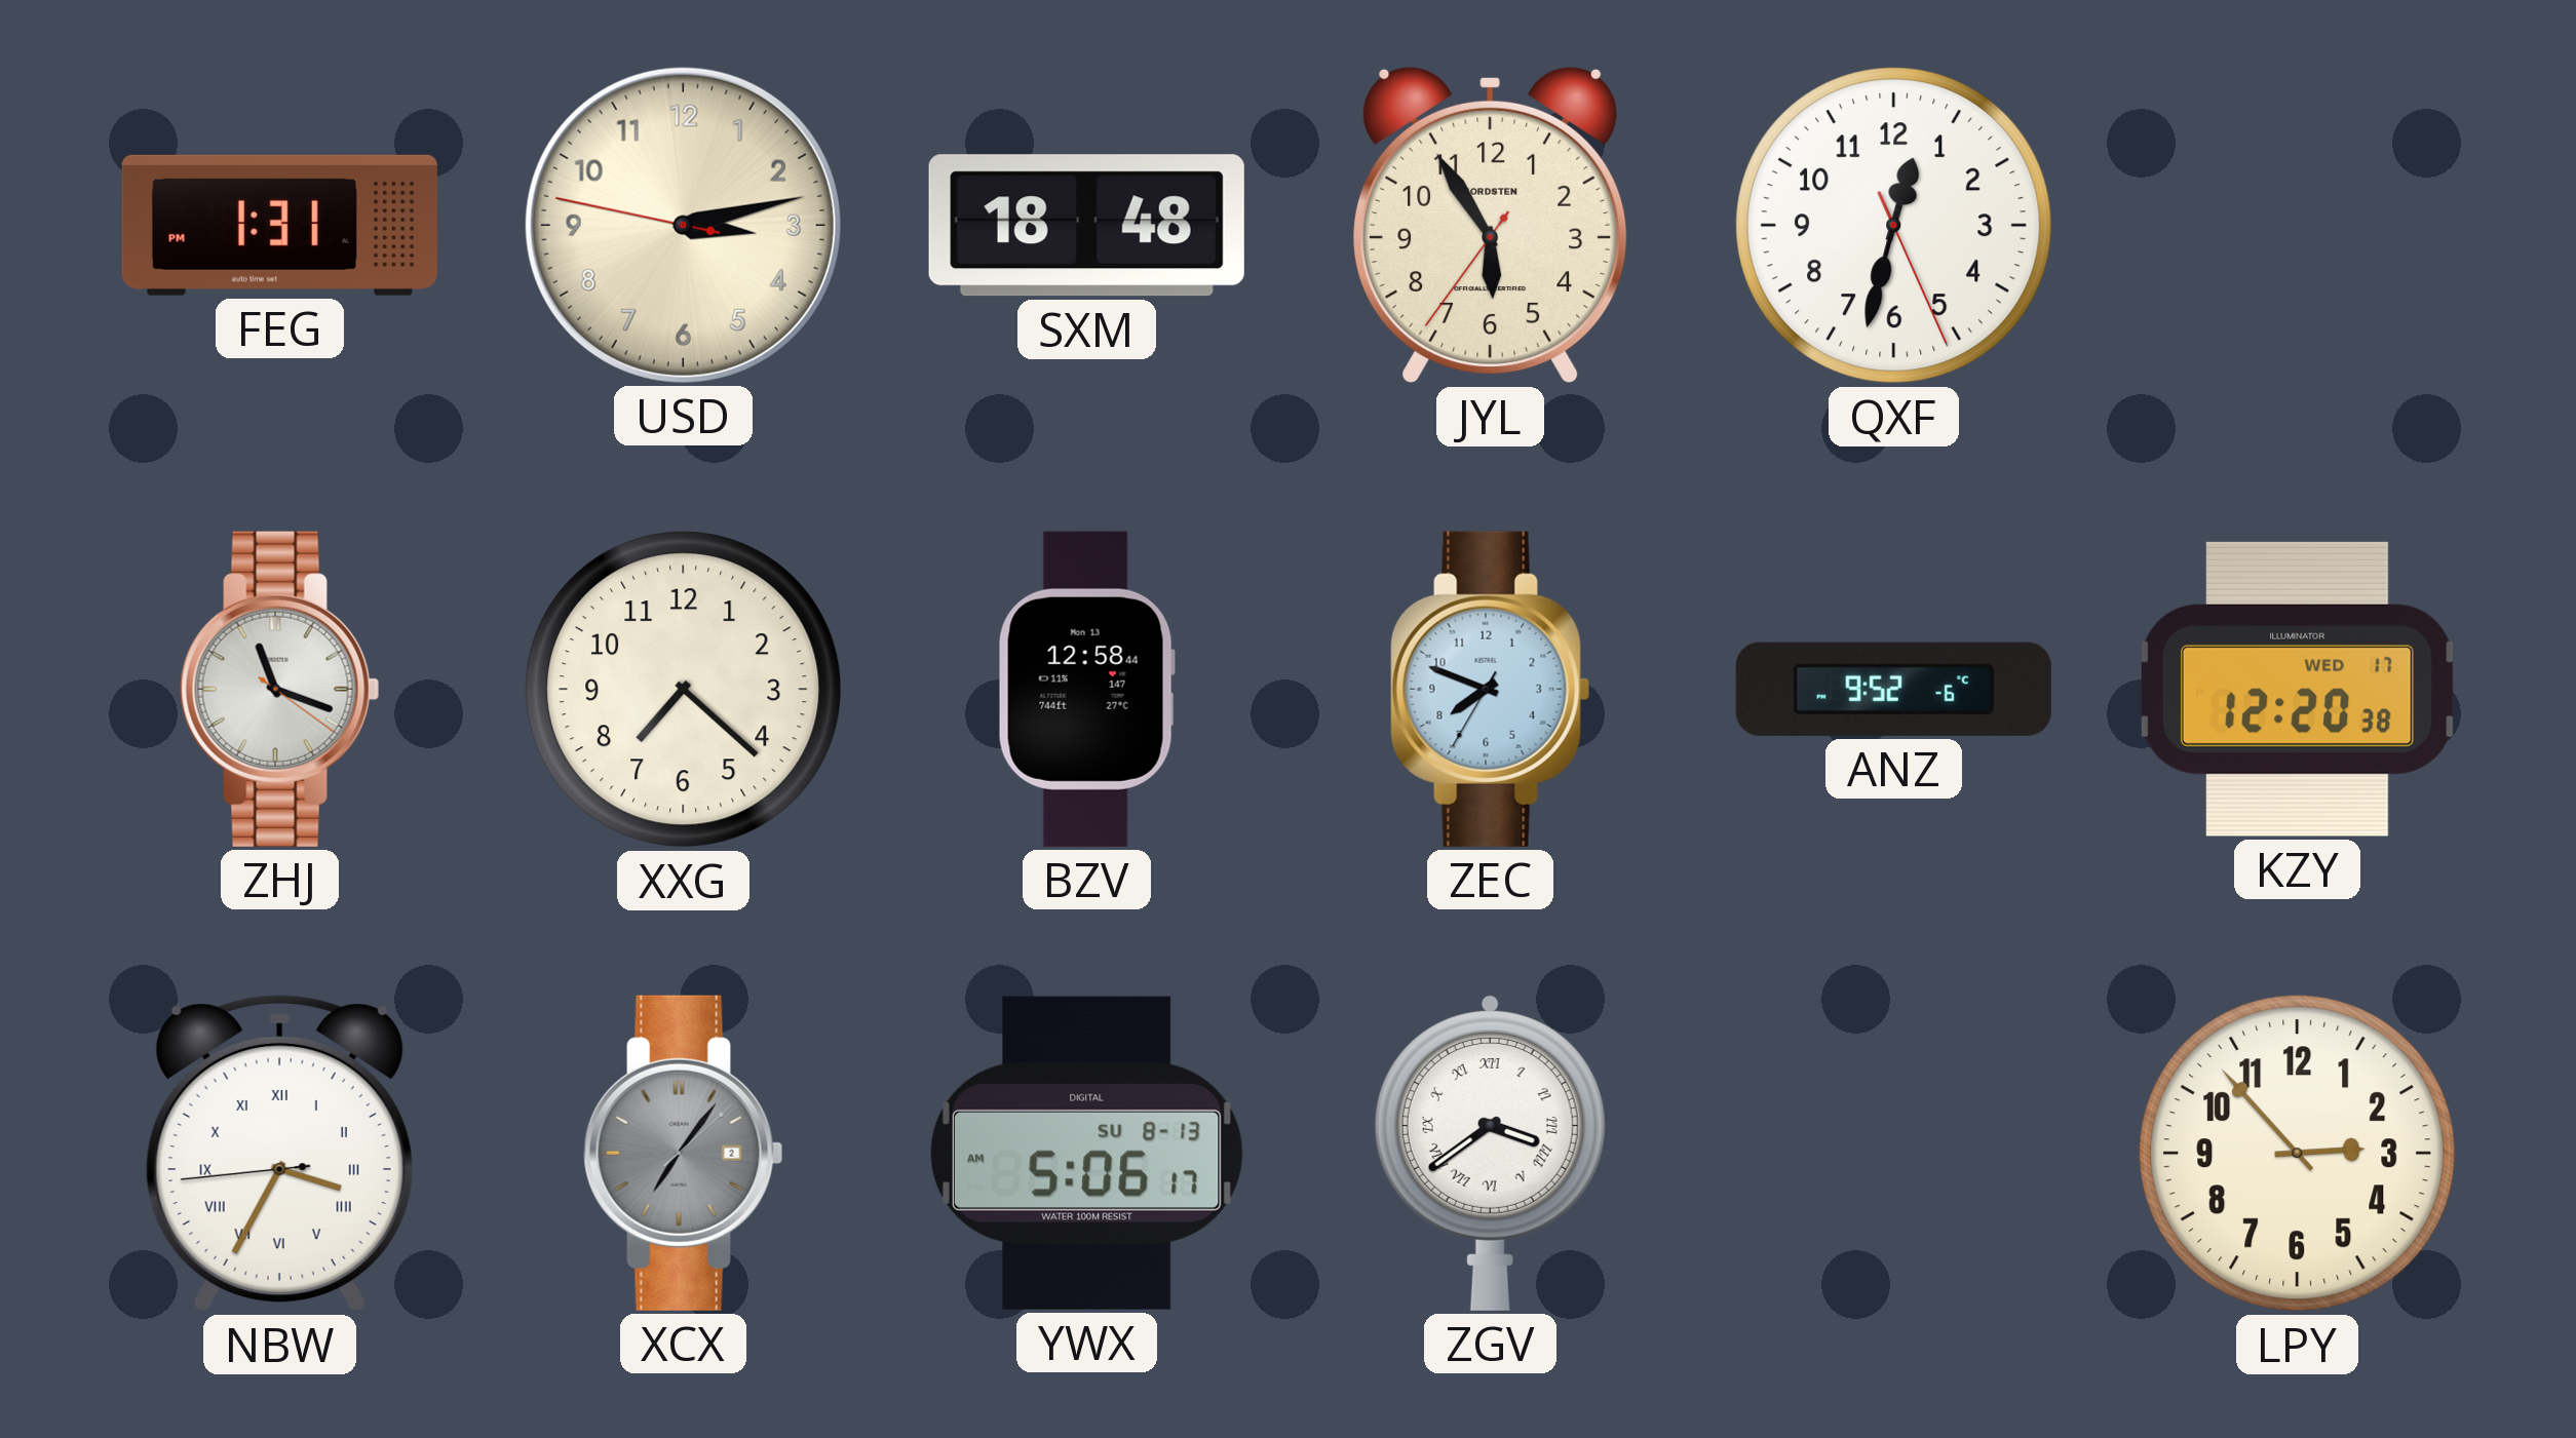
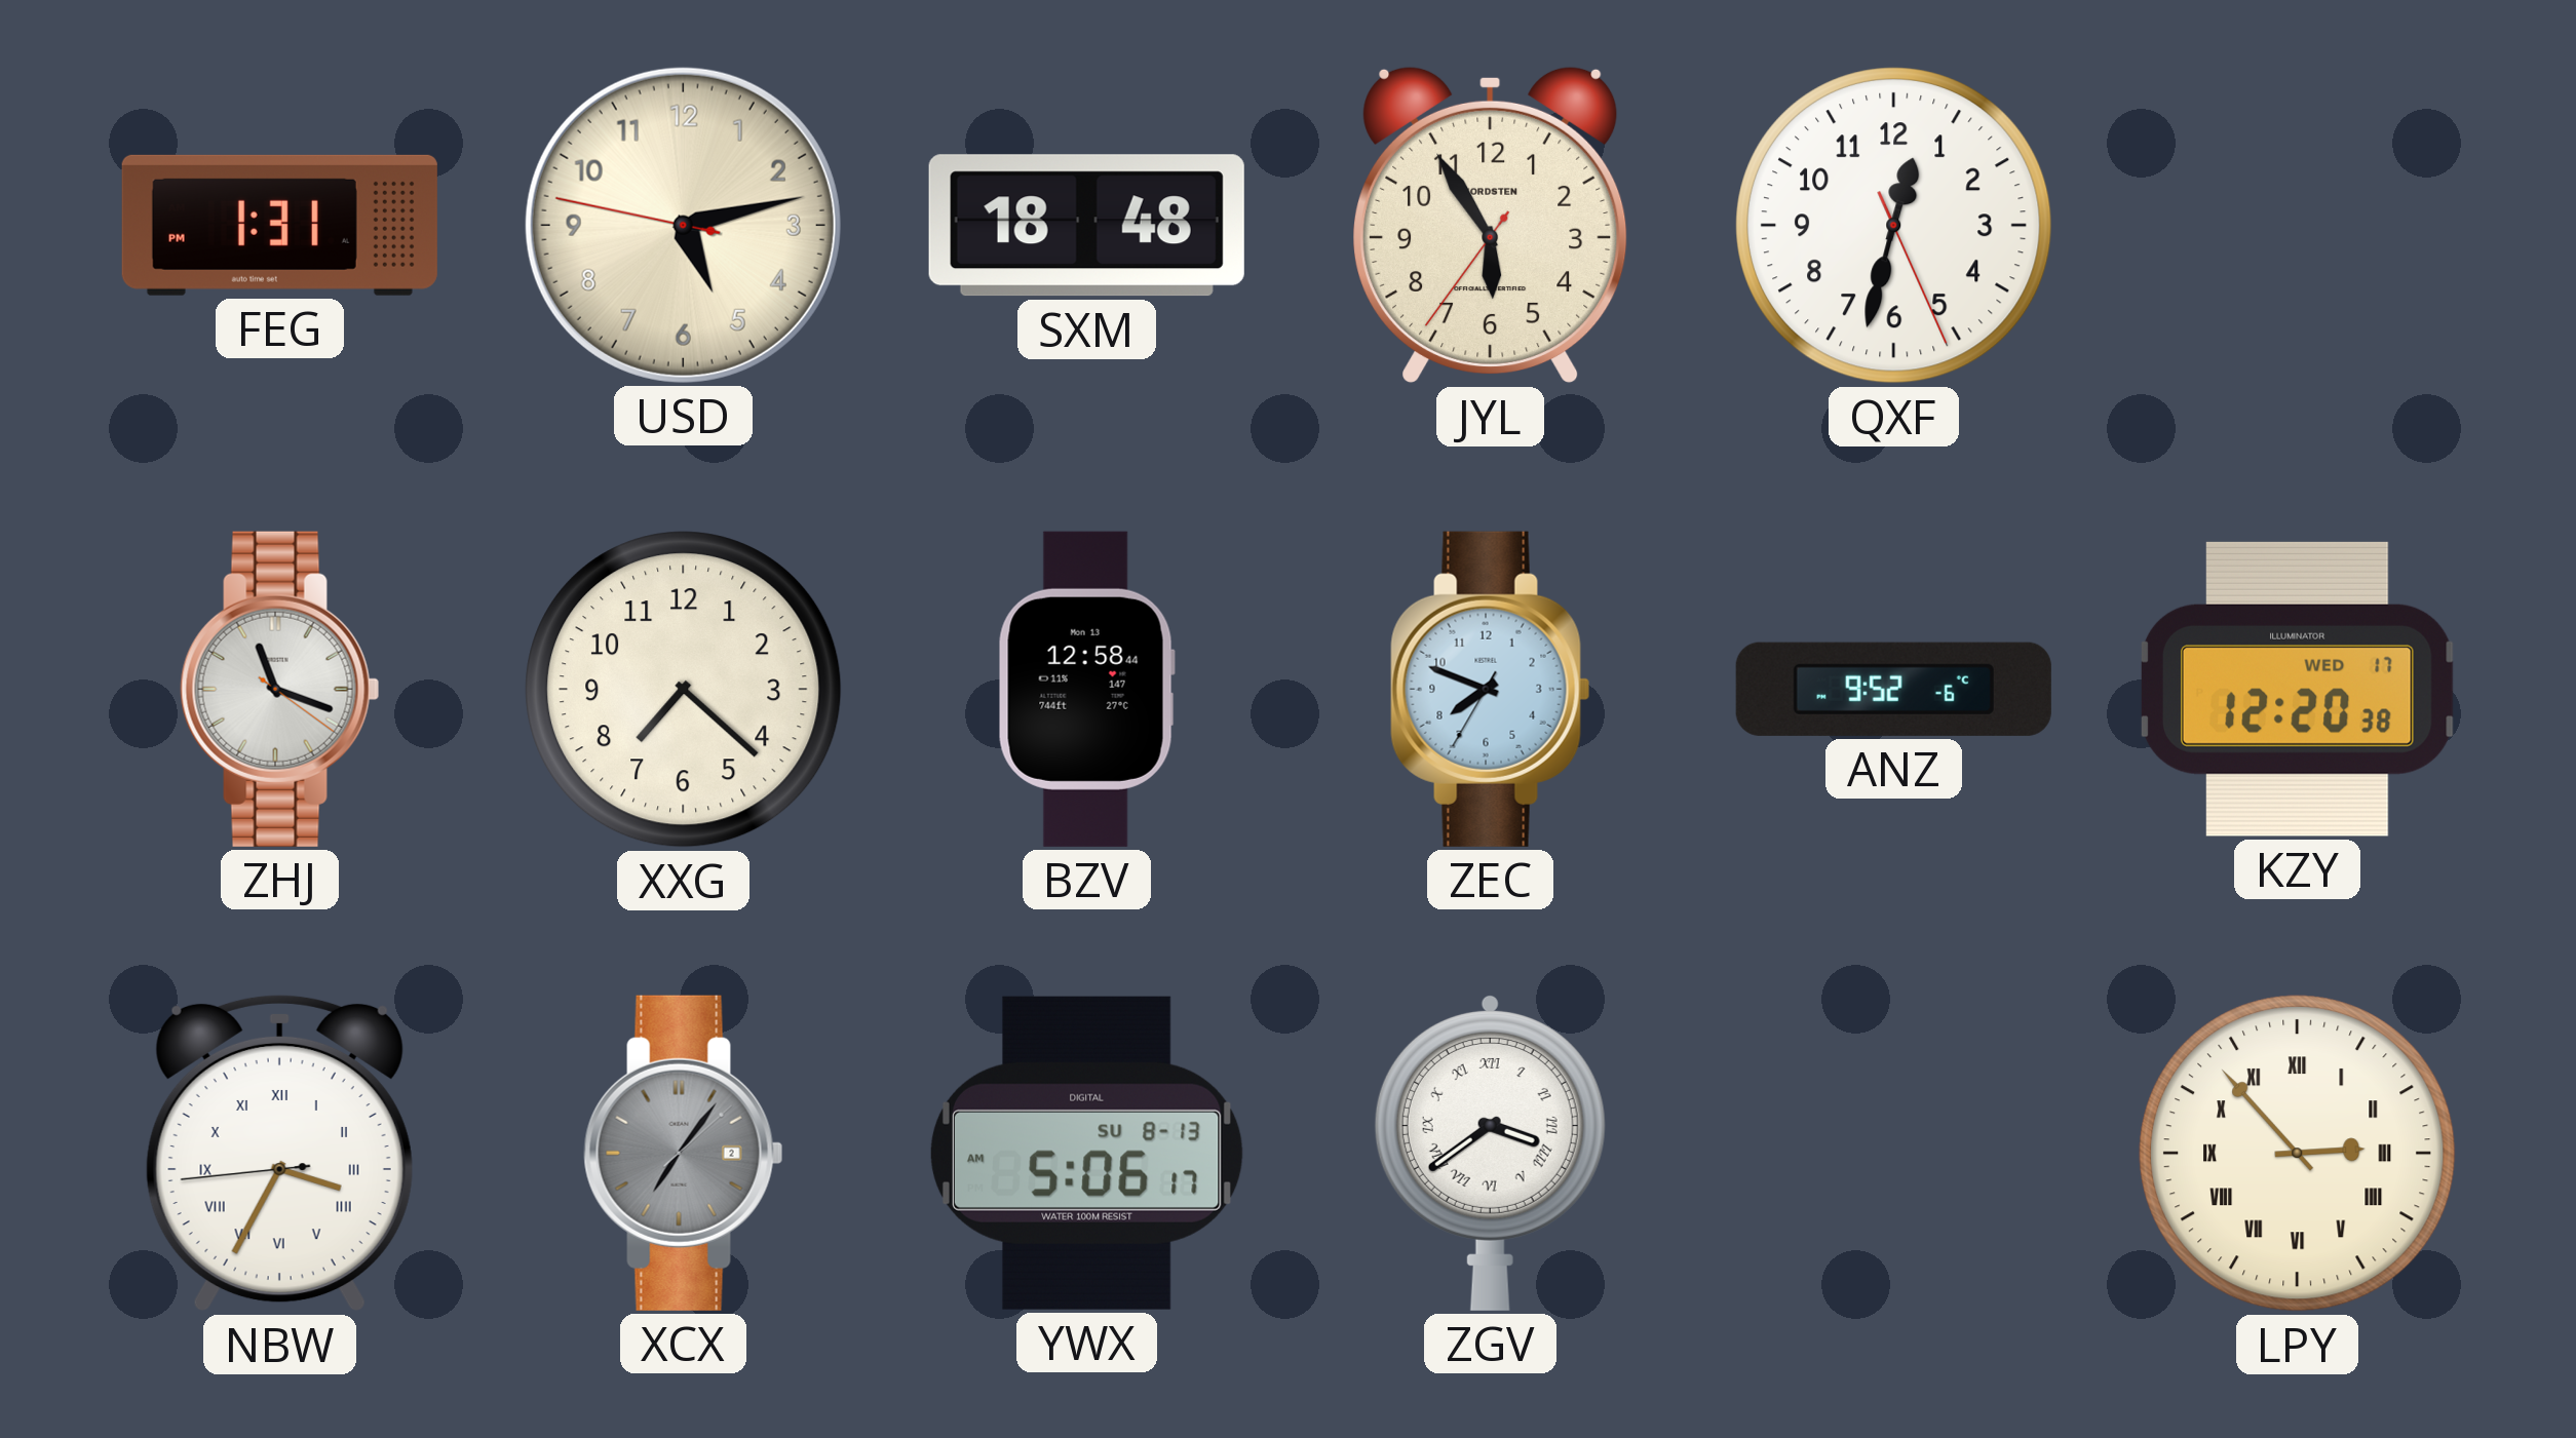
USD: 3:12 -> 5:12
LPY numerals: Arabic -> Roman
